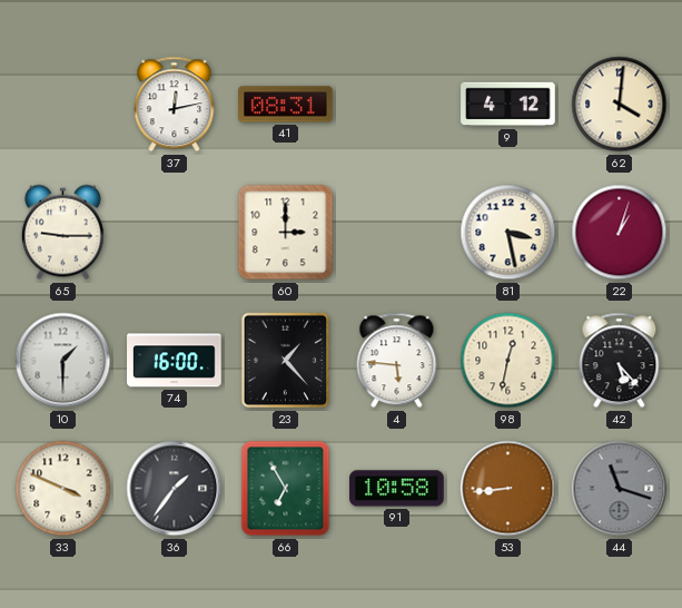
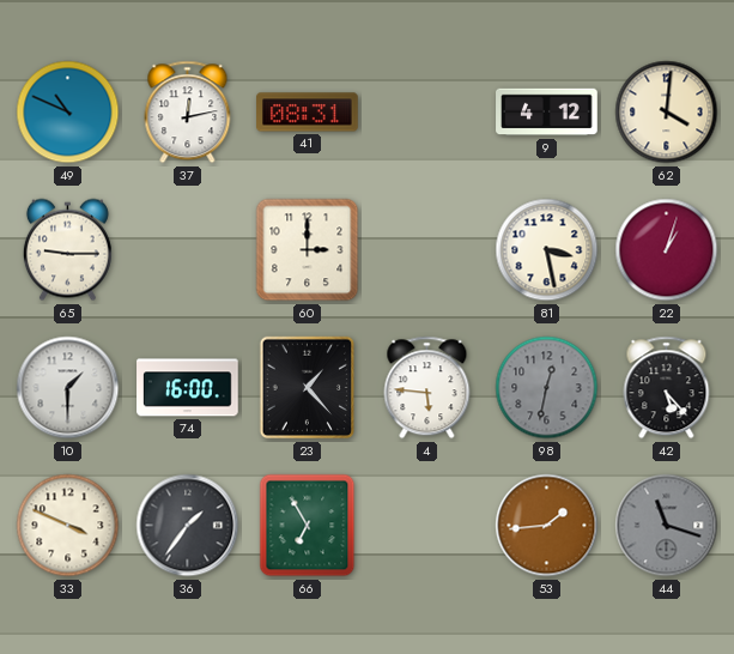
49: none -> 10:49
98 dial: cream -> grey
91: 10:58 -> none
53: 8:44 -> 1:44
